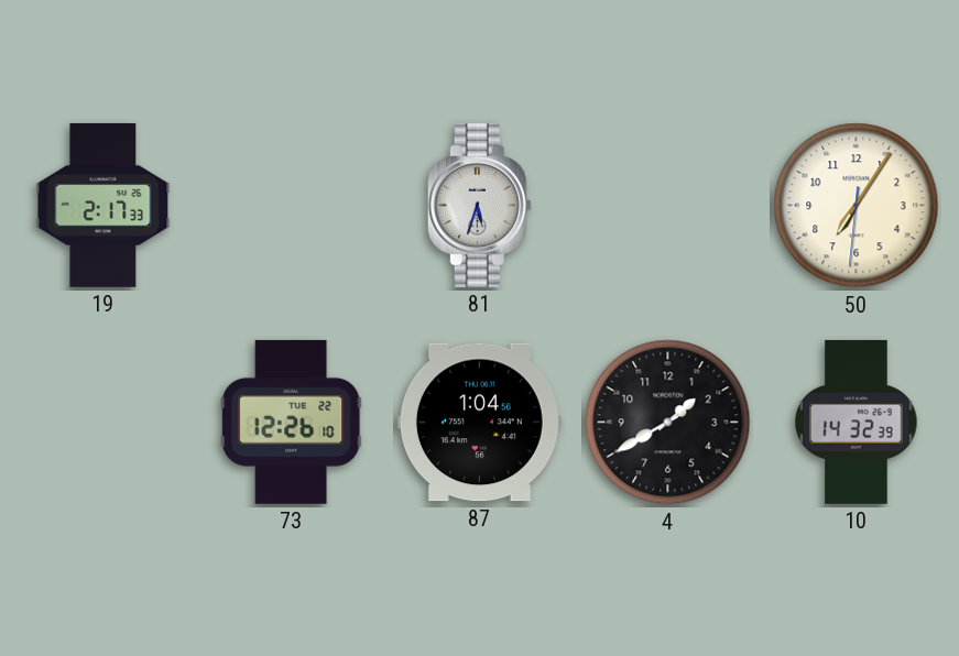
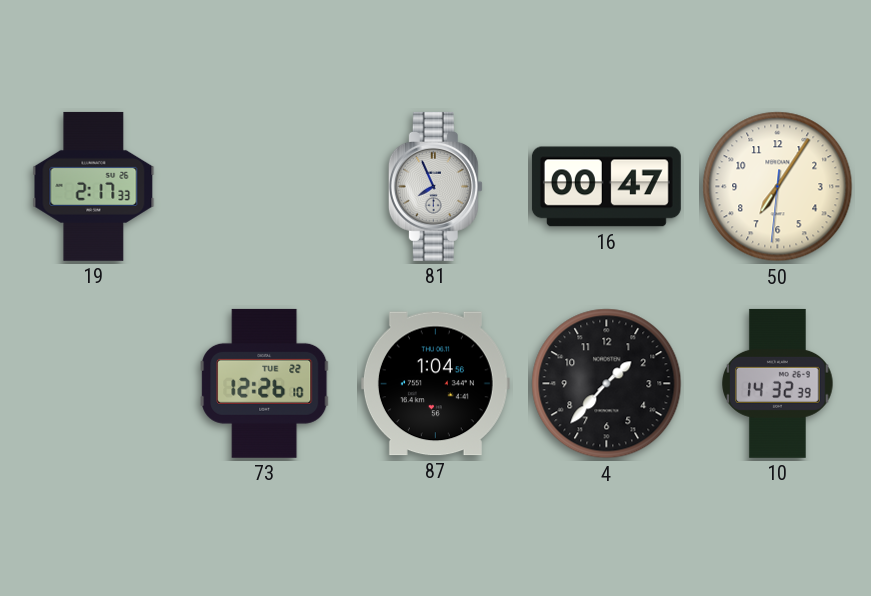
81: 5:33 -> 7:56
16: none -> 00:47
4: 1:40 -> 1:37
